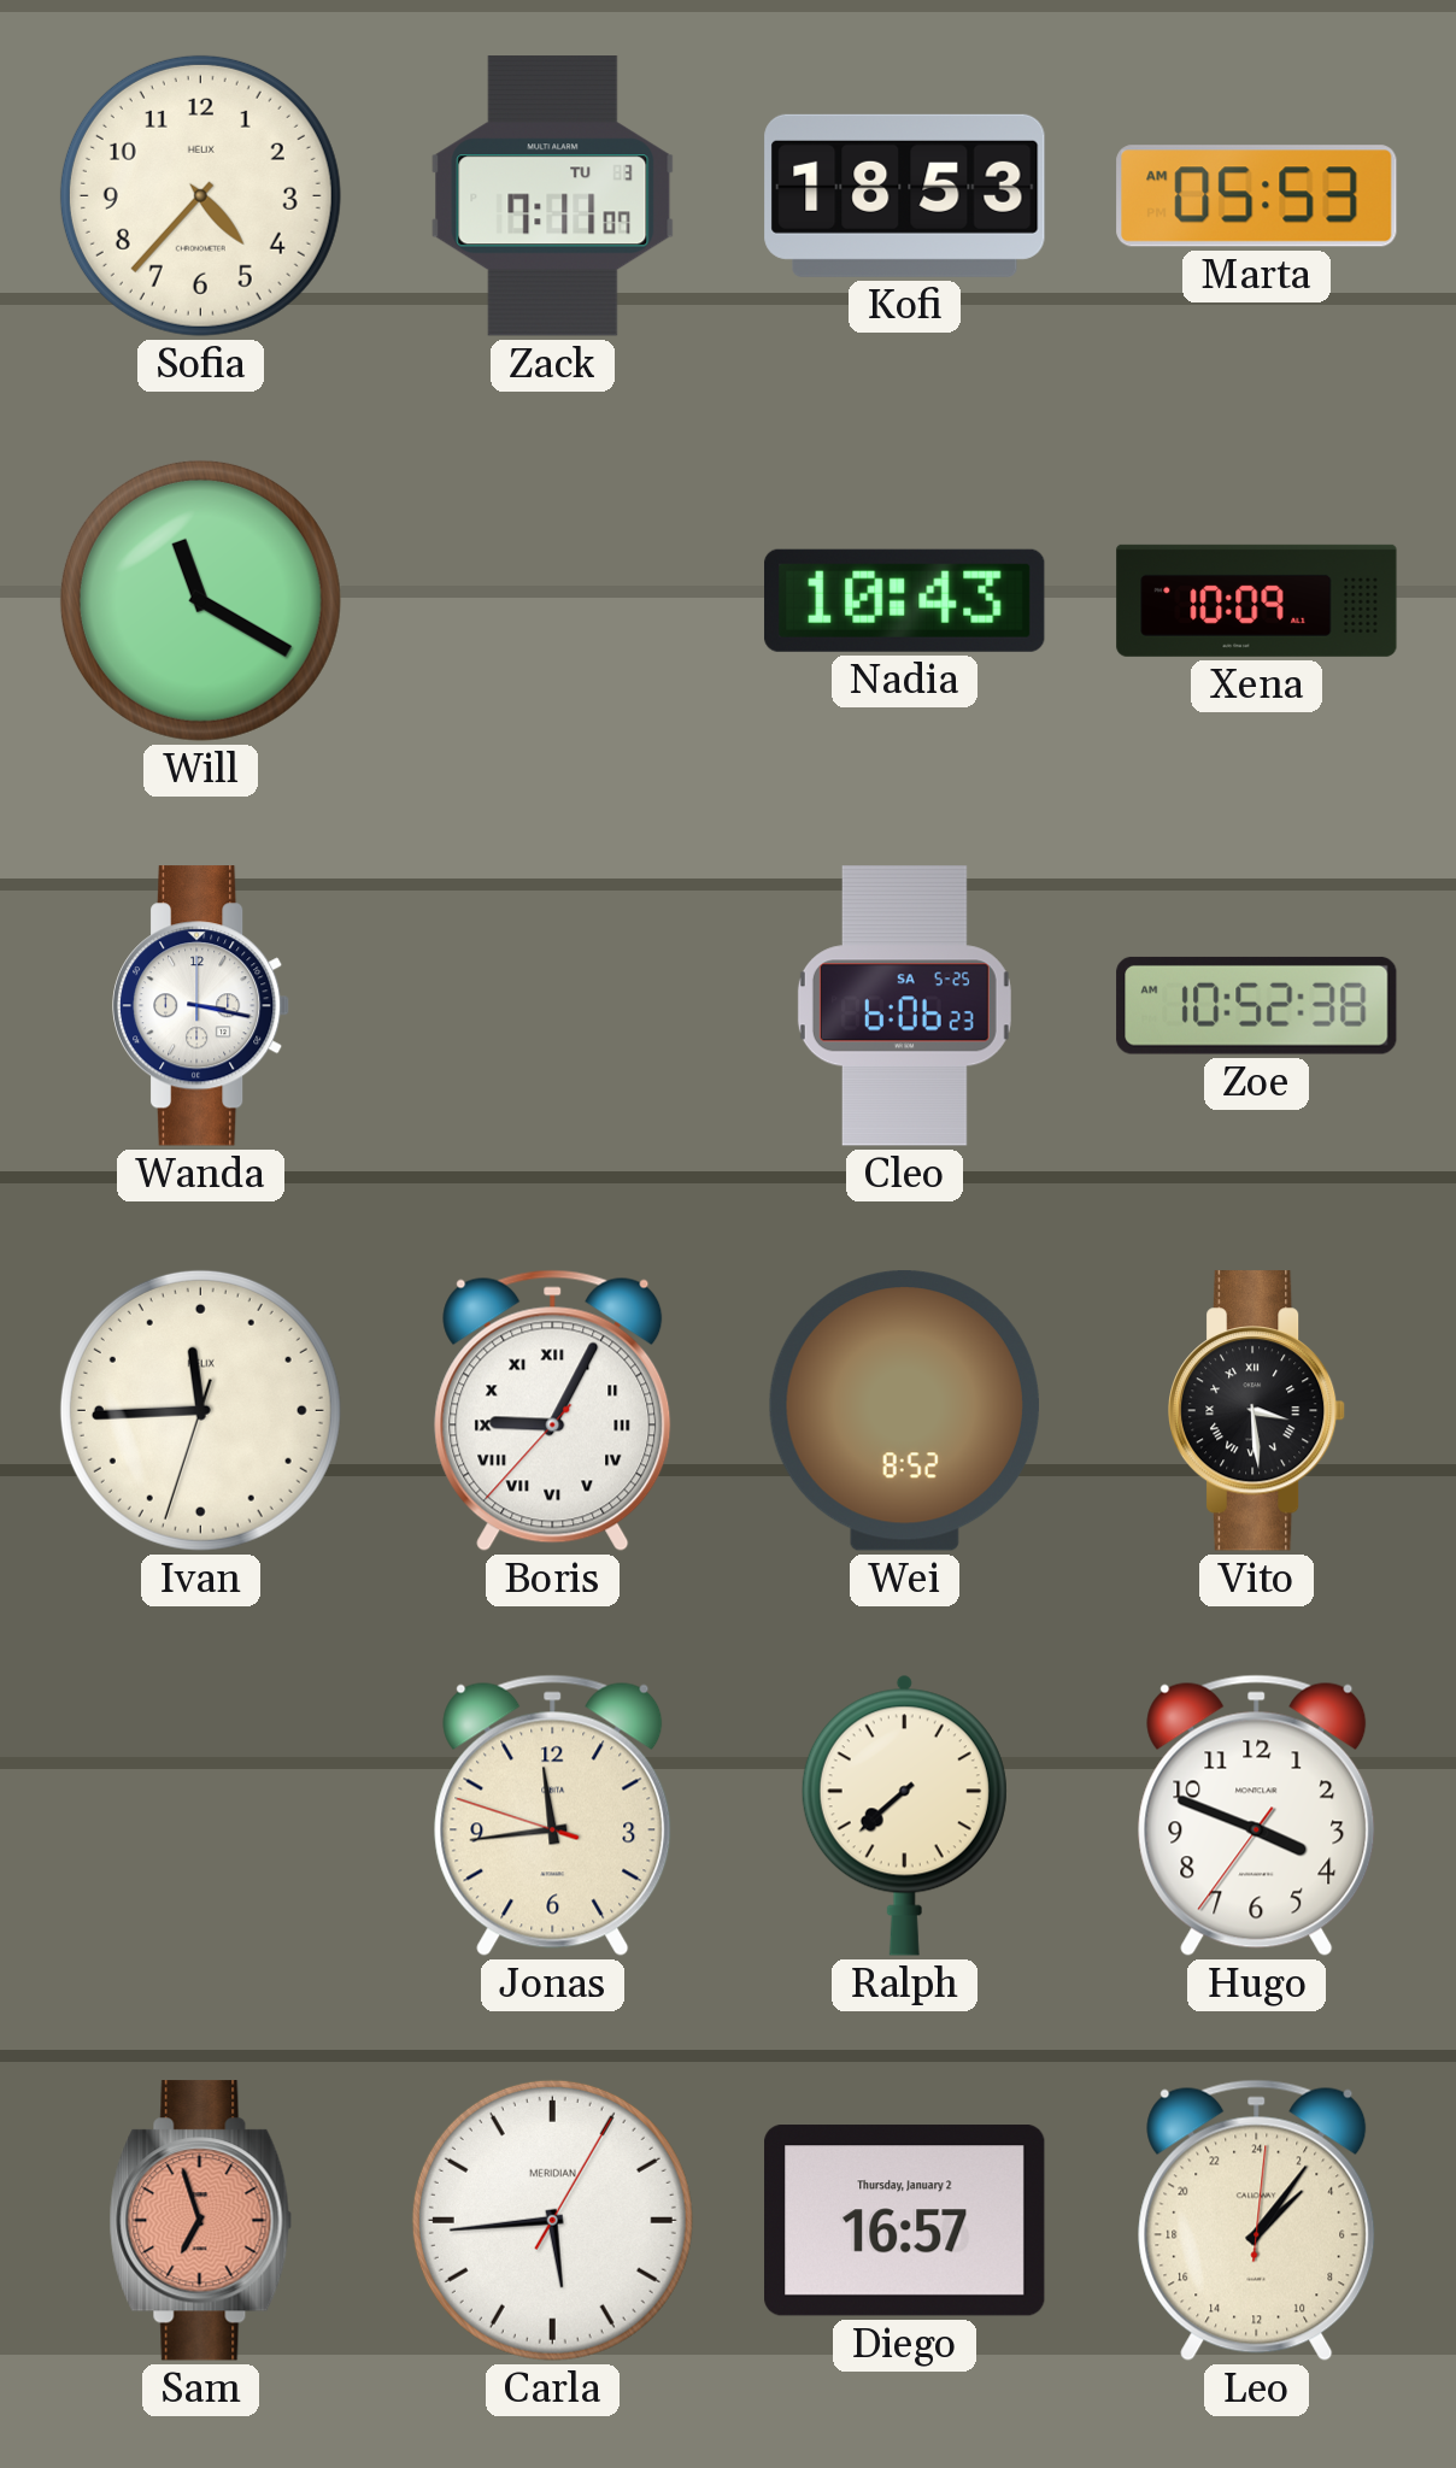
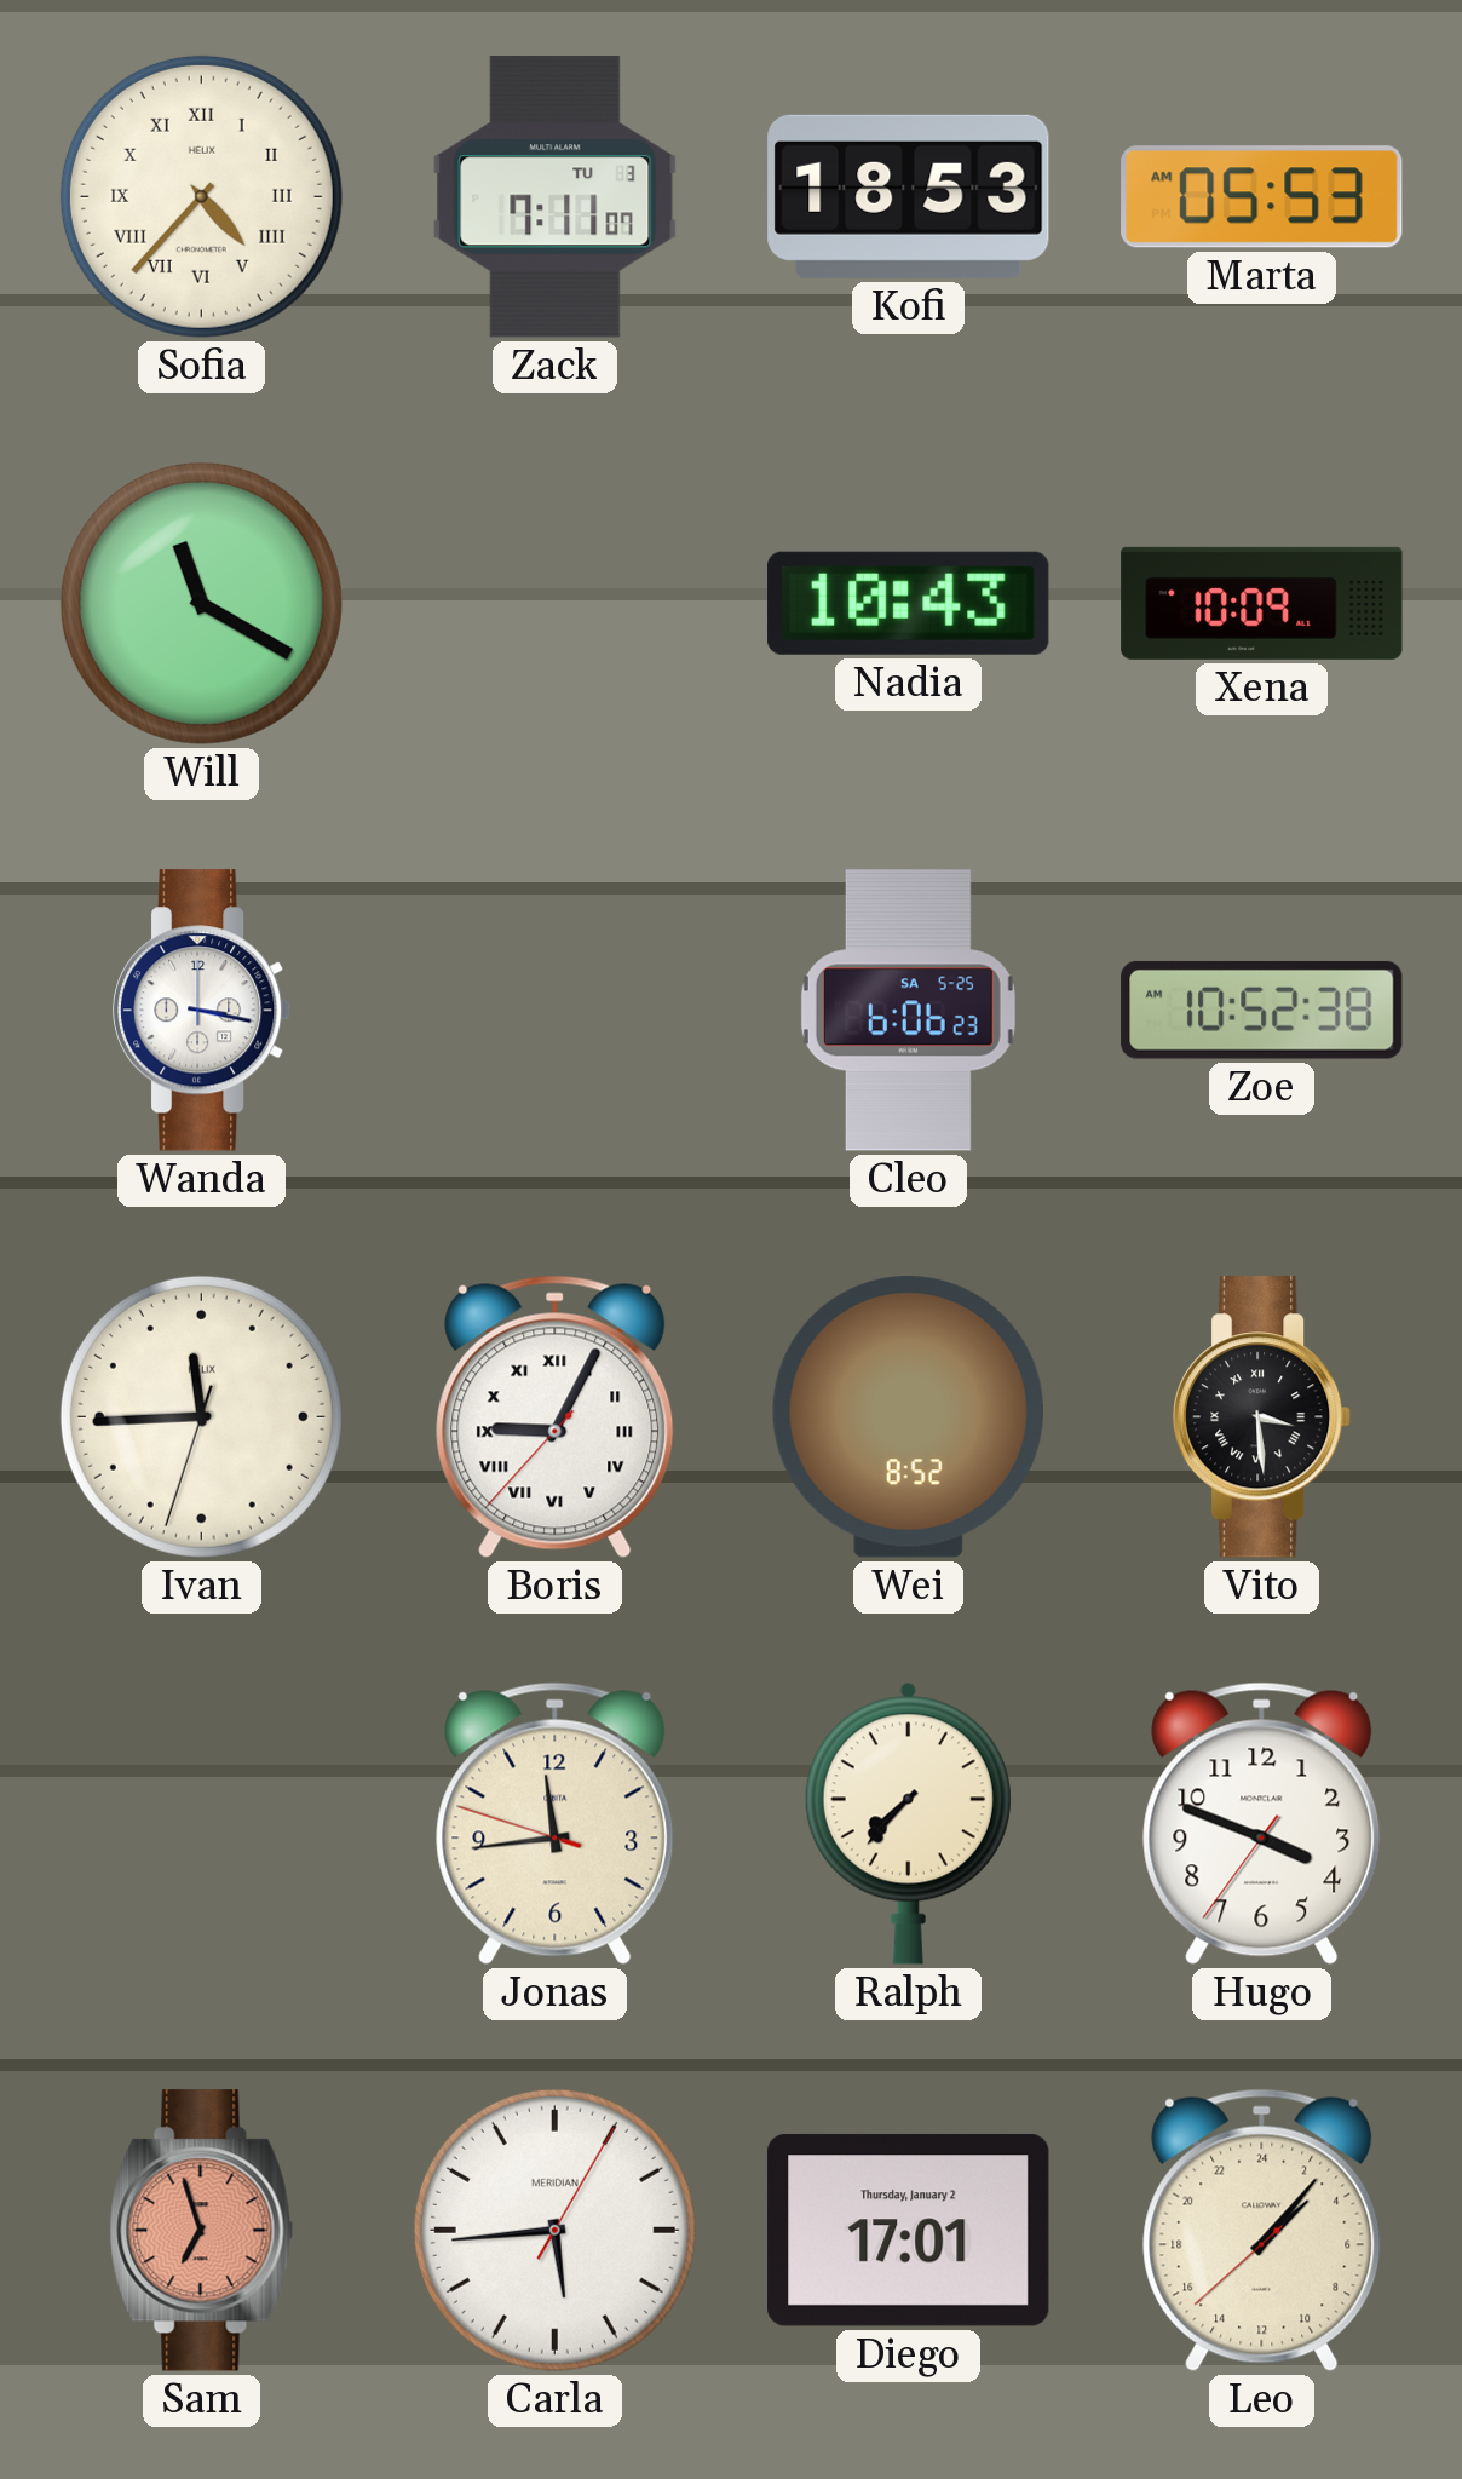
Sofia numerals: Arabic -> Roman
Ralph: 7:38 -> 7:37
Diego: 16:57 -> 17:01
Leo: 3:06:01 -> 3:06:38
